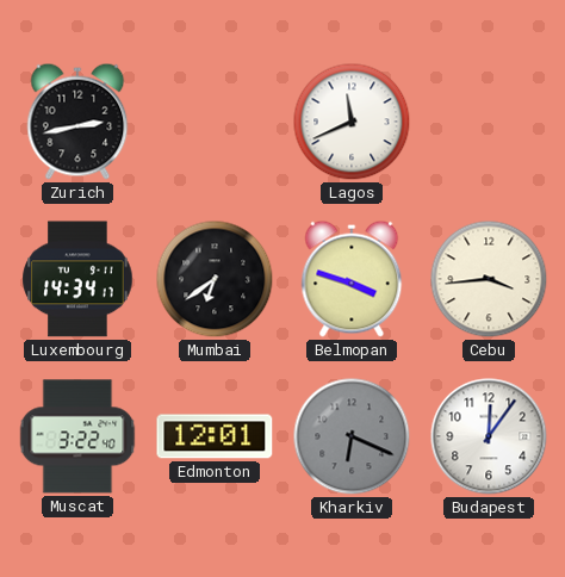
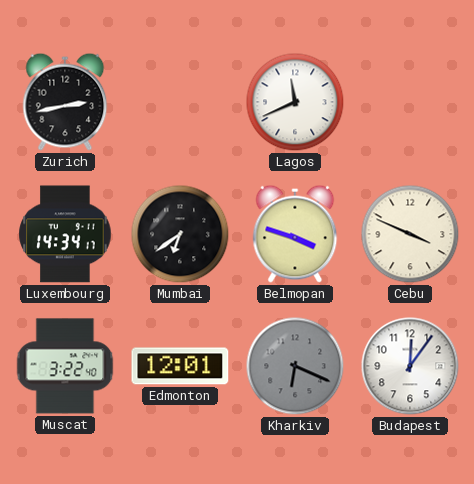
Cebu: 3:44 -> 3:49
